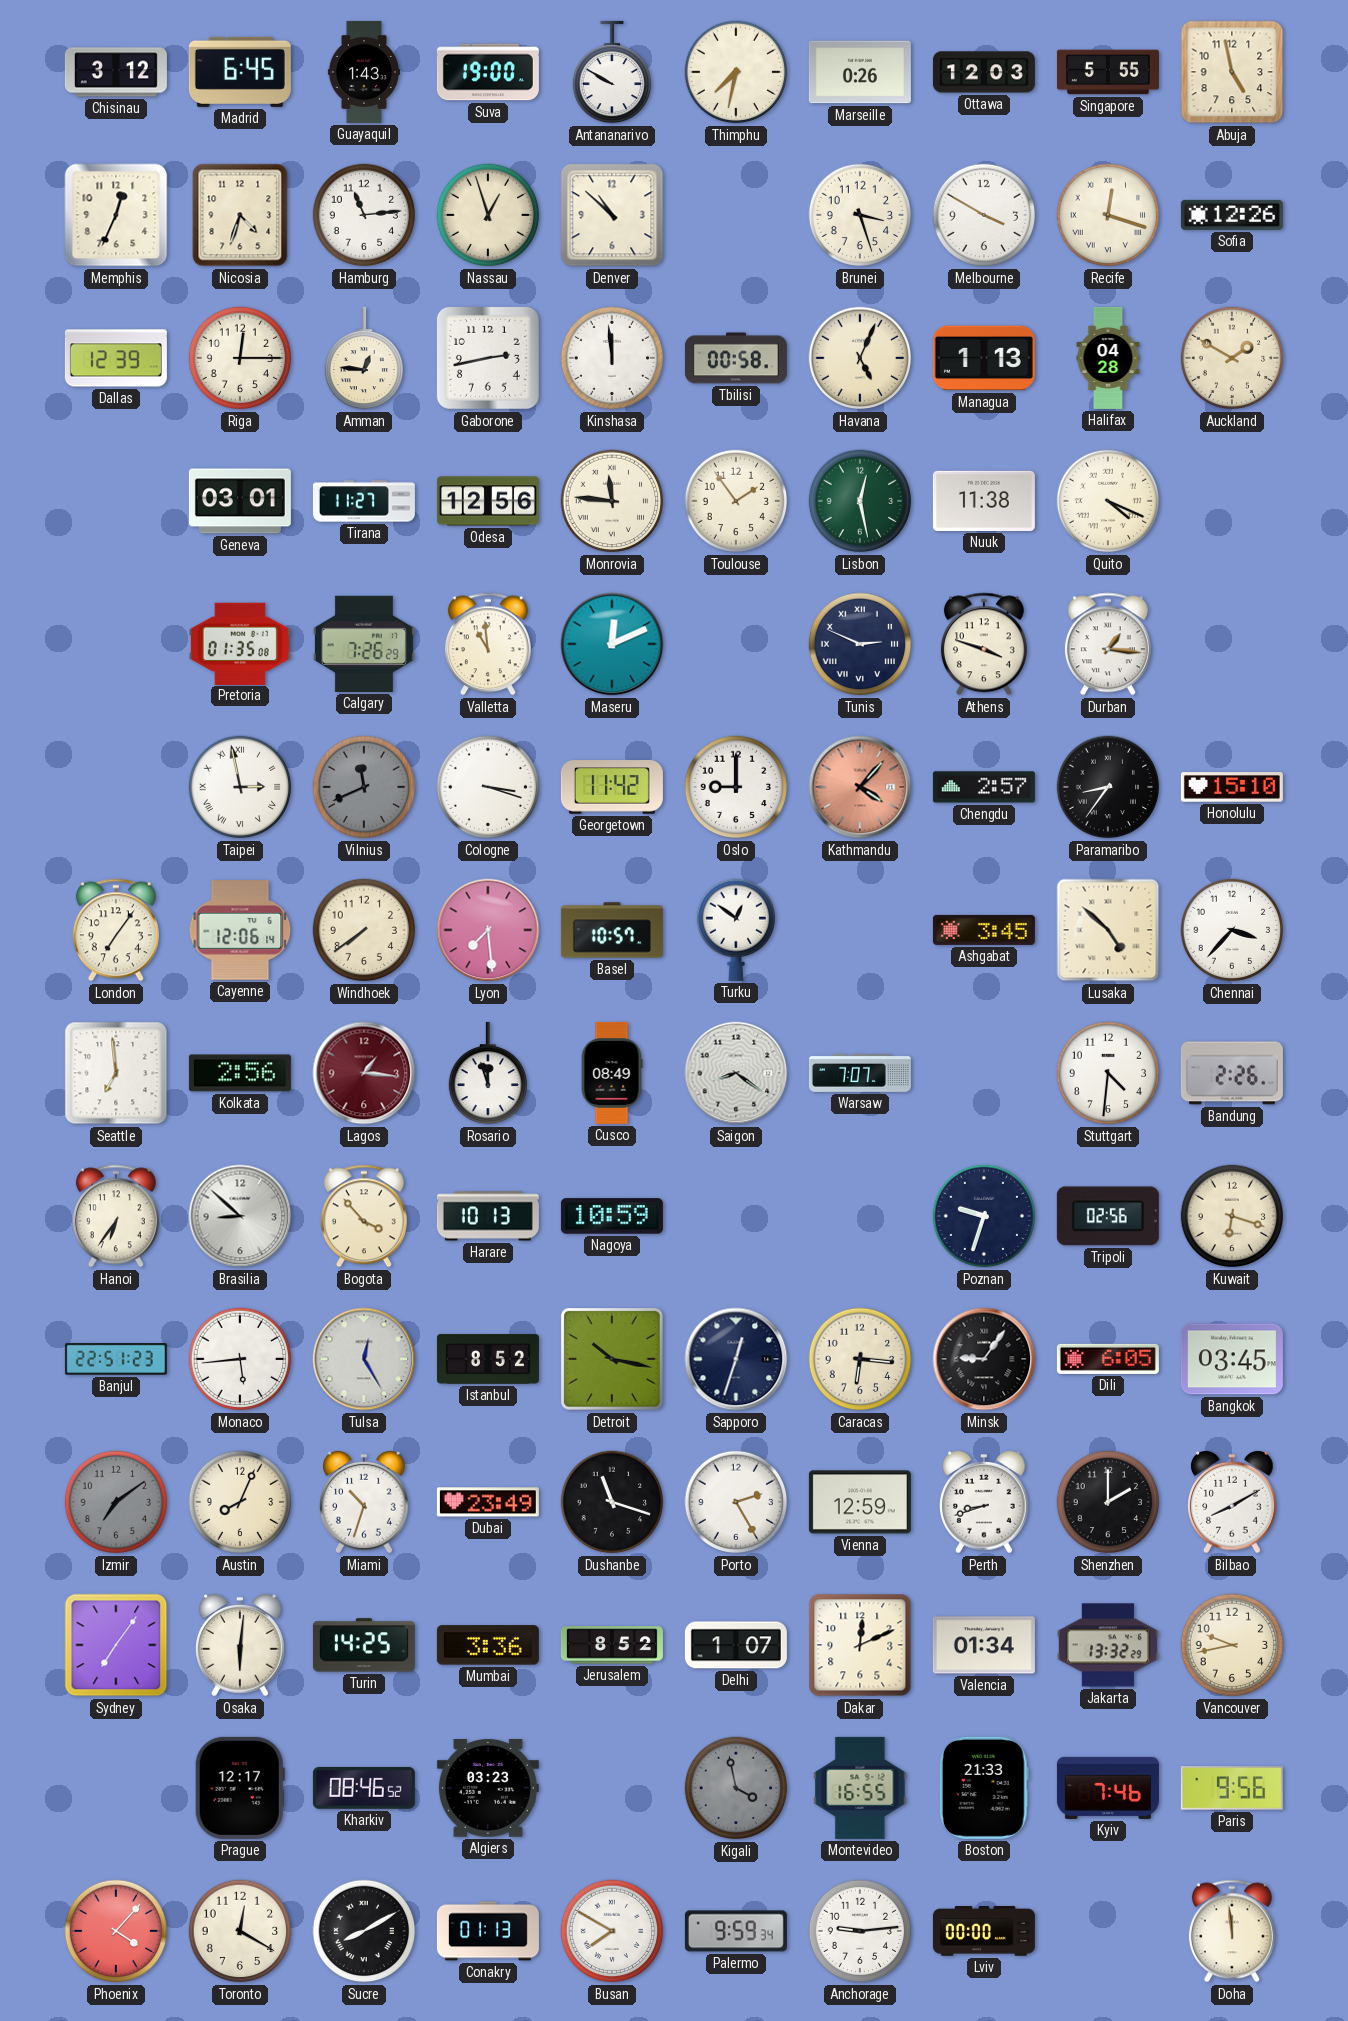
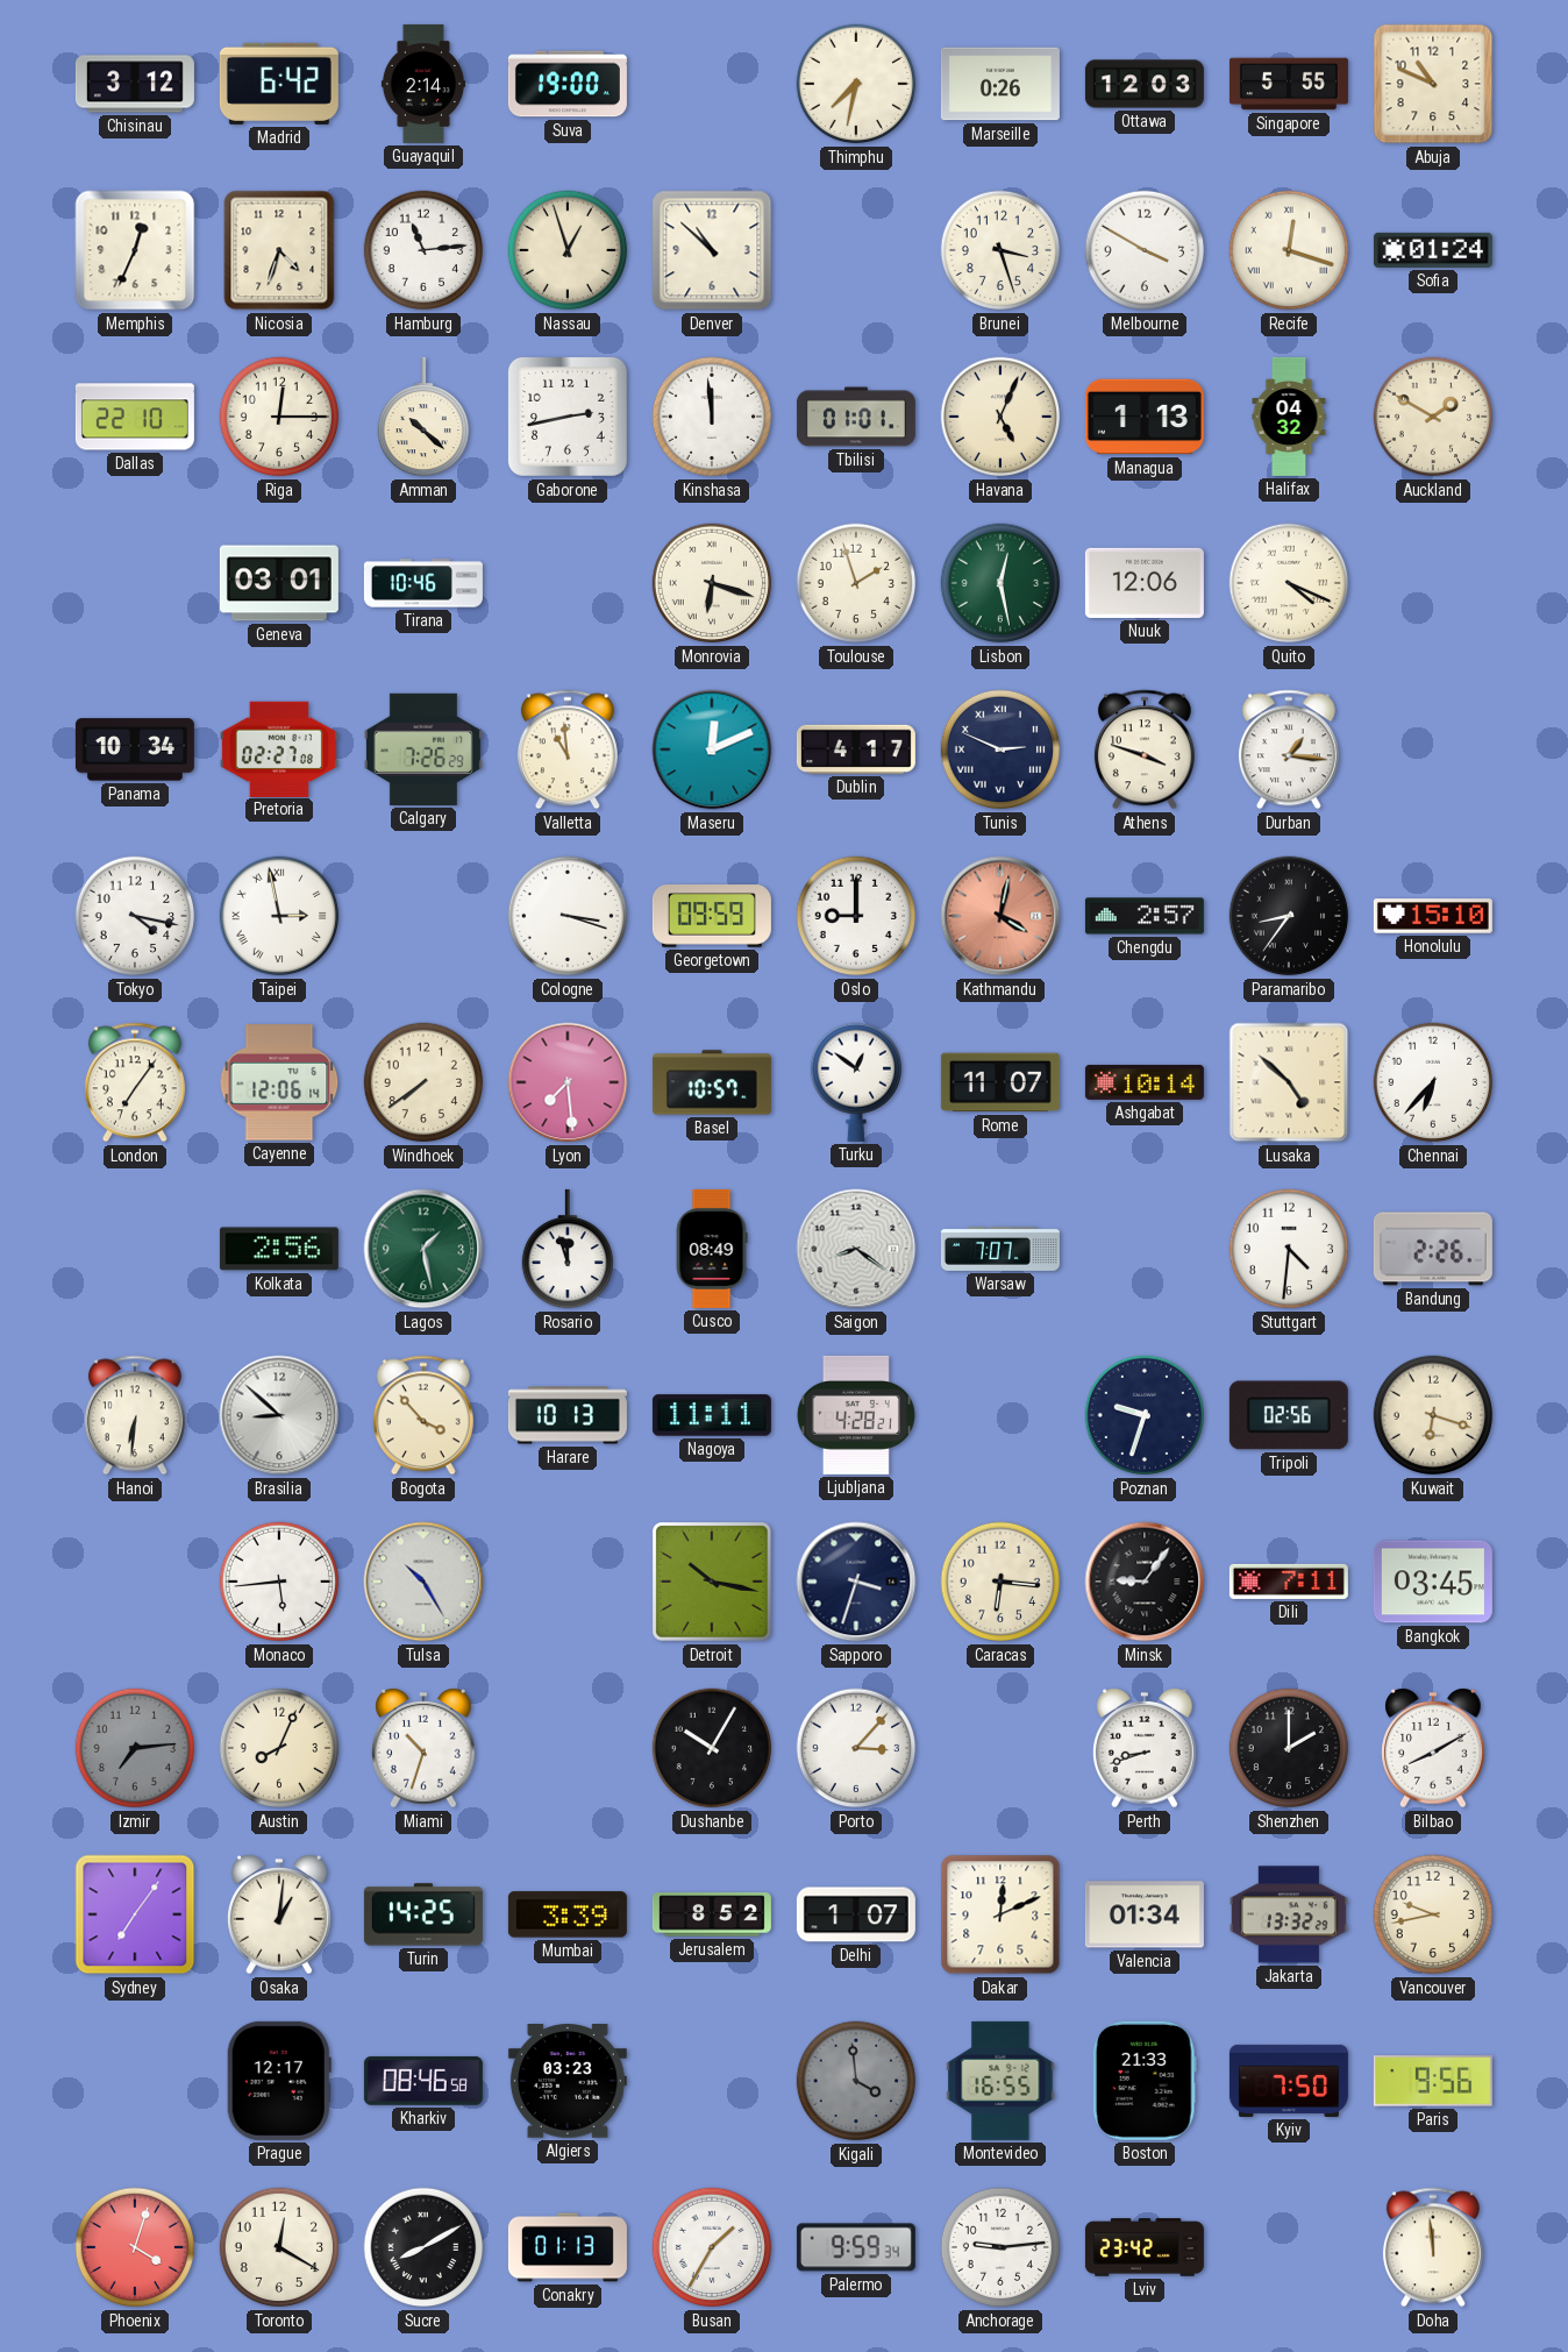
Madrid: 6:45 -> 6:42
Guayaquil: 1:43 -> 2:14
Antananarivo: 9:50 -> none
Abuja: 4:58 -> 10:49
Sofia: 12:26 -> 01:24
Dallas: 12:39 -> 22:10
Amman: 12:46 -> 10:22
Tbilisi: 00:58 -> 01:01
Halifax: 04:28 -> 04:32
Tirana: 11:27 -> 10:46
Odesa: 12:56 -> none
Monrovia: 11:46 -> 6:18
Toulouse: 1:54 -> 1:57
Nuuk: 11:38 -> 12:06
Panama: none -> 10:34
Pretoria: 01:35 -> 02:27
Dublin: none -> 4:17
Tokyo: none -> 4:17
Vilnius: 11:41 -> none
Georgetown: 11:42 -> 09:59
Kathmandu: 4:07 -> 4:02
Rome: none -> 11:07
Ashgabat: 3:45 -> 10:14
Chennai: 3:37 -> 6:37
Seattle: 6:59 -> none
Lagos: 1:16 -> 1:28
Lagos dial: burgundy -> green
Hanoi: 6:36 -> 6:31
Nagoya: 10:59 -> 11:11
Ljubljana: none -> 4:28
Banjul: 22:51 -> none
Tulsa: 12:25 -> 10:25
Istanbul: 8:52 -> none
Sapporo: 12:33 -> 3:33
Dili: 6:05 -> 7:11
Izmir: 7:09 -> 7:14
Dubai: 23:49 -> none
Dushanbe: 11:18 -> 10:05
Porto: 2:25 -> 3:07
Vienna: 12:59 -> none
Osaka: 6:01 -> 1:01
Mumbai: 3:36 -> 3:39
Kharkiv: 08:46:52 -> 08:46:58
Kigali: 3:58 -> 3:59
Kyiv: 7:46 -> 7:50
Phoenix: 4:07 -> 4:03
Busan: 7:50 -> 1:35
Lviv: 00:00 -> 23:42
